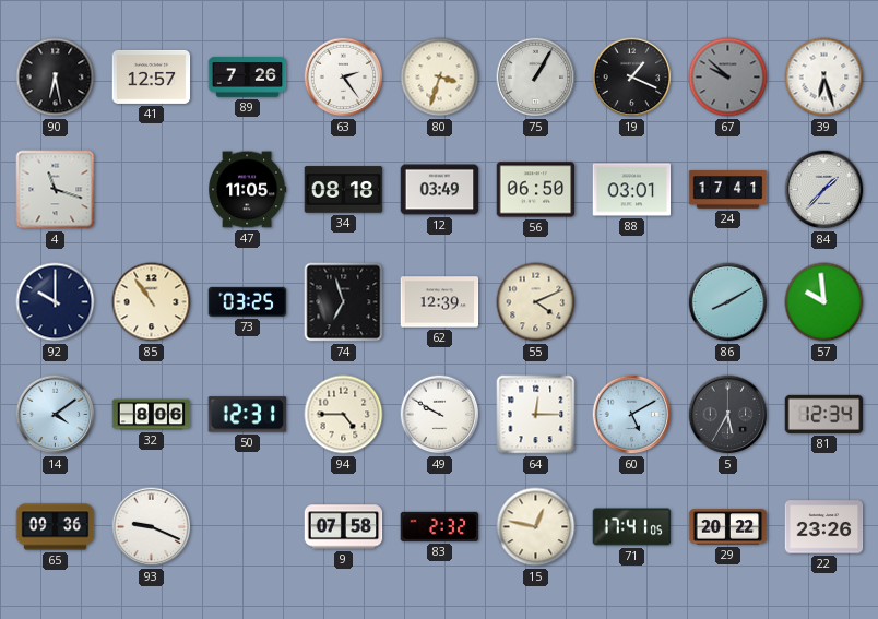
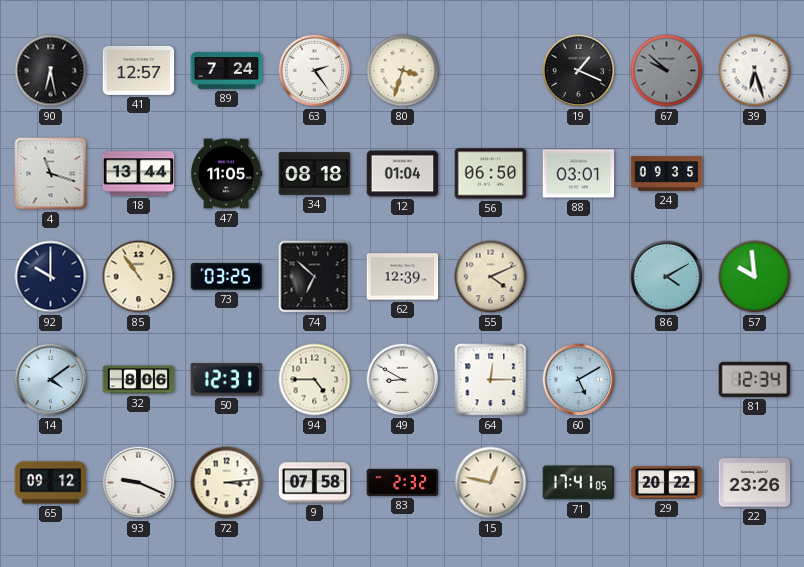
89: 7:26 -> 7:24
75: 1:05 -> none
18: none -> 13:44
12: 03:49 -> 01:04
24: 17:41 -> 09:35
84: 1:37 -> none
74: 6:57 -> 6:52
86: 8:10 -> 4:10
49: 9:50 -> 8:50
5: 5:35 -> none
65: 09:36 -> 09:12
72: none -> 3:14
